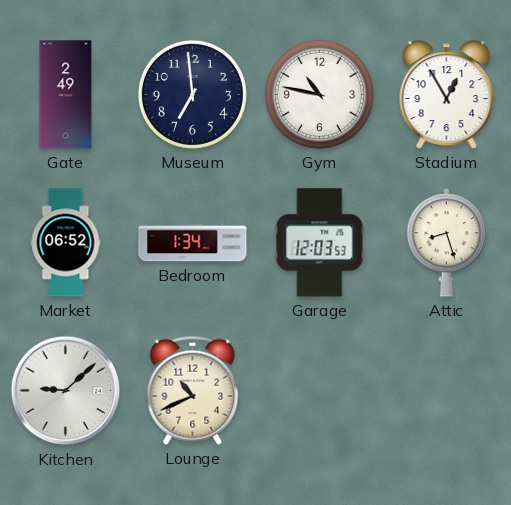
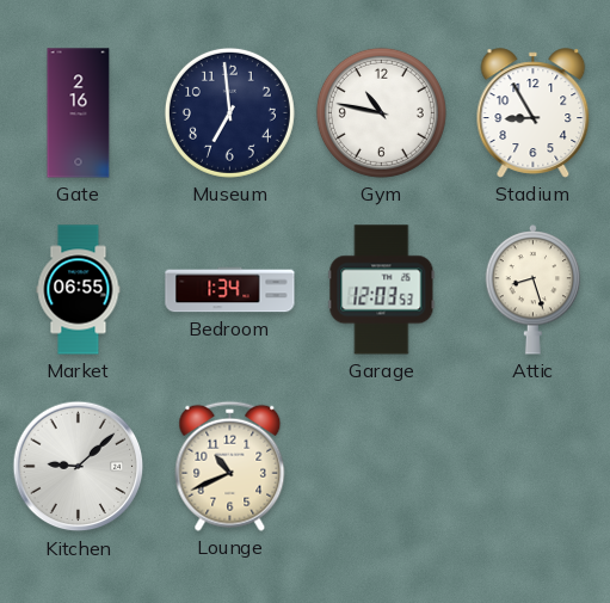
Gate: 2:49 -> 2:16
Stadium: 12:55 -> 8:55
Market: 06:52 -> 06:55
